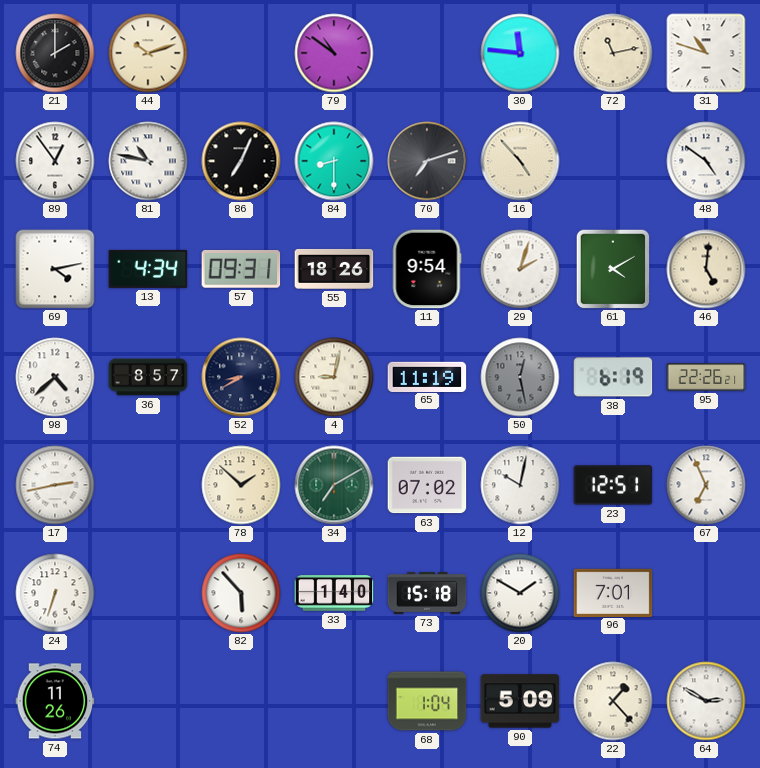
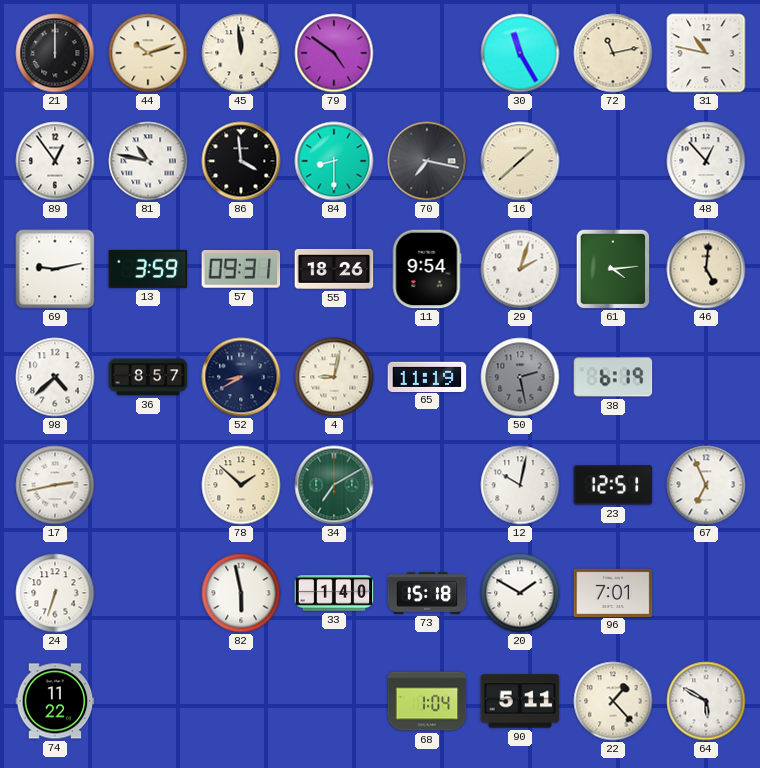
21: 2:00 -> 12:00
45: none -> 11:59
79: 10:51 -> 4:51
30: 11:46 -> 11:25
31: 10:48 -> 10:47
86: 7:04 -> 3:59
70: 7:12 -> 7:17
16: 4:53 -> 1:38
48: 4:51 -> 12:53
69: 4:13 -> 9:13
13: 4:34 -> 3:59
61: 4:10 -> 4:14
50: 12:28 -> 2:28
95: 22:26 -> none
63: 07:02 -> none
82: 5:53 -> 5:58
74: 11:26 -> 11:22
90: 5:09 -> 5:11
64: 2:50 -> 5:50
